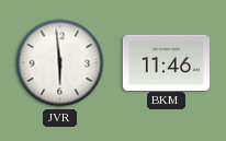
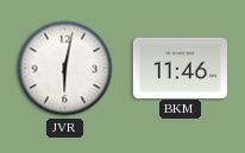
JVR: 5:59 -> 6:02
